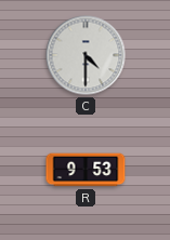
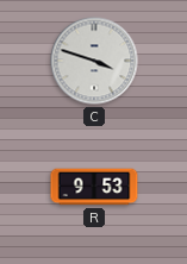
C: 4:30 -> 3:48
